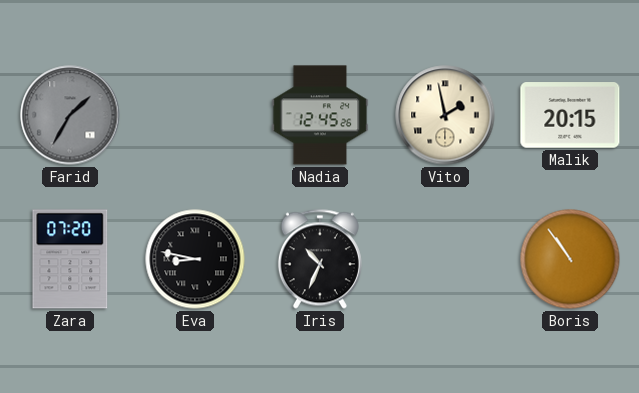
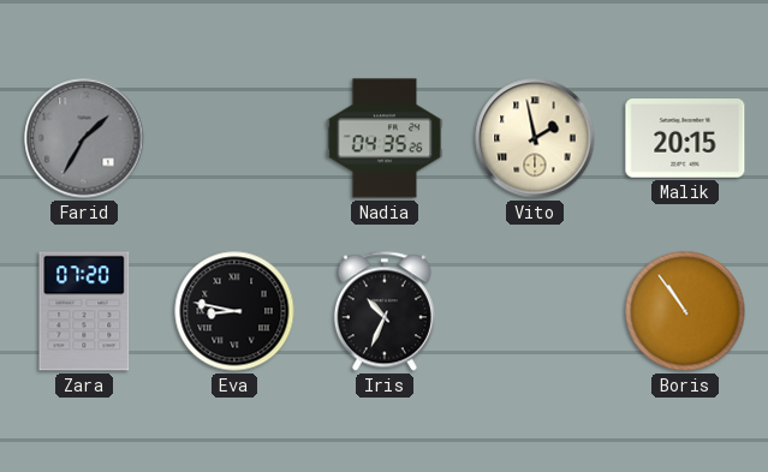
Nadia: 12:45 -> 04:35
